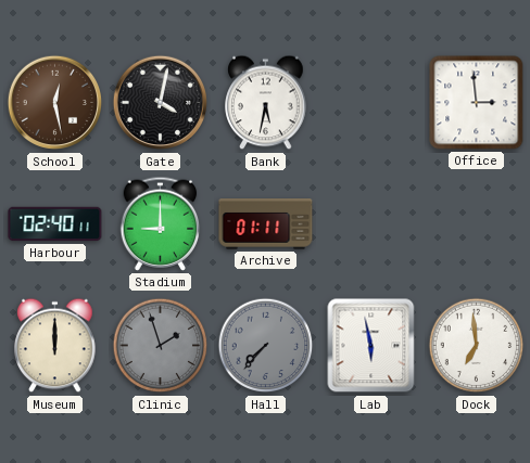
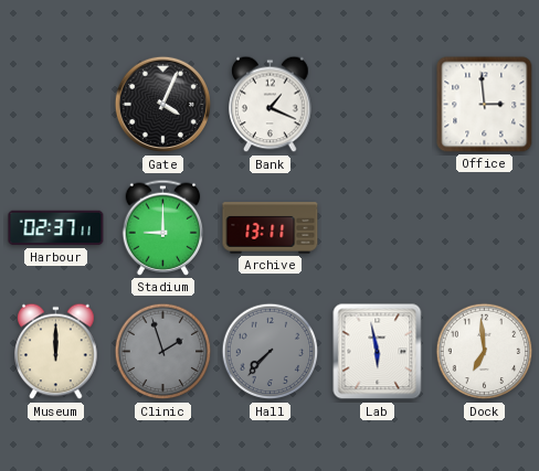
School: 12:28 -> none
Gate: 4:02 -> 4:04
Bank: 5:32 -> 1:19
Harbour: 02:40 -> 02:37
Archive: 01:11 -> 13:11
